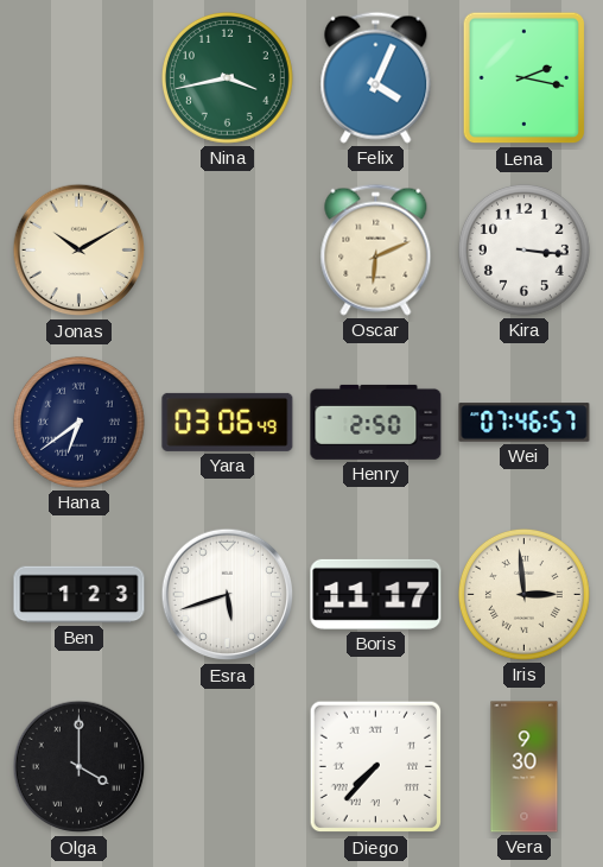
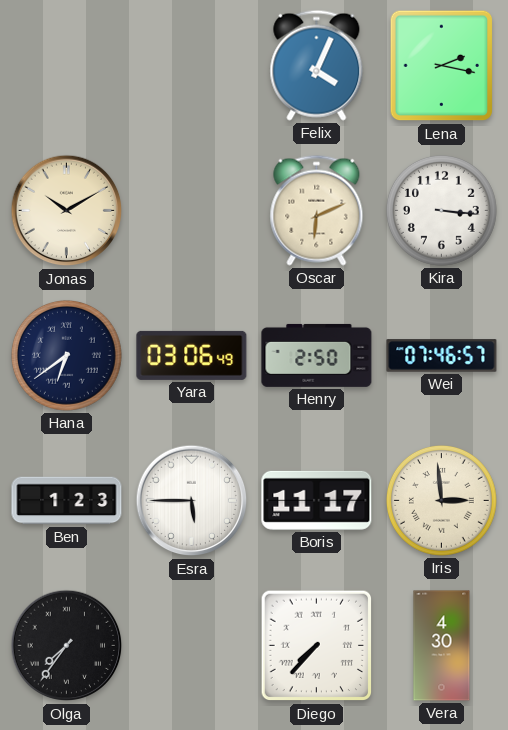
Nina: 3:43 -> none
Esra: 5:42 -> 5:45
Olga: 4:00 -> 7:36
Vera: 9:30 -> 4:30
